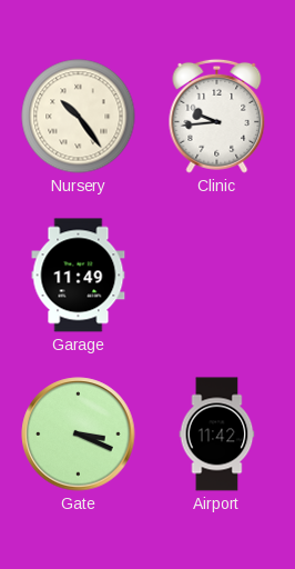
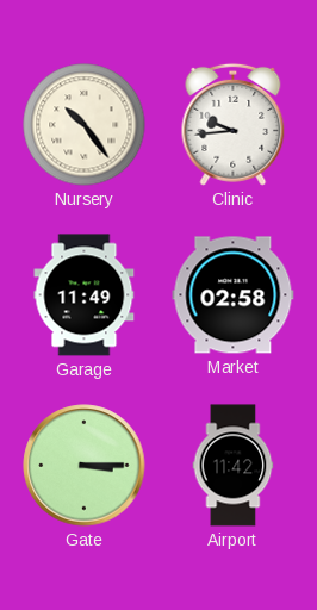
Market: none -> 02:58
Gate: 3:19 -> 3:15
